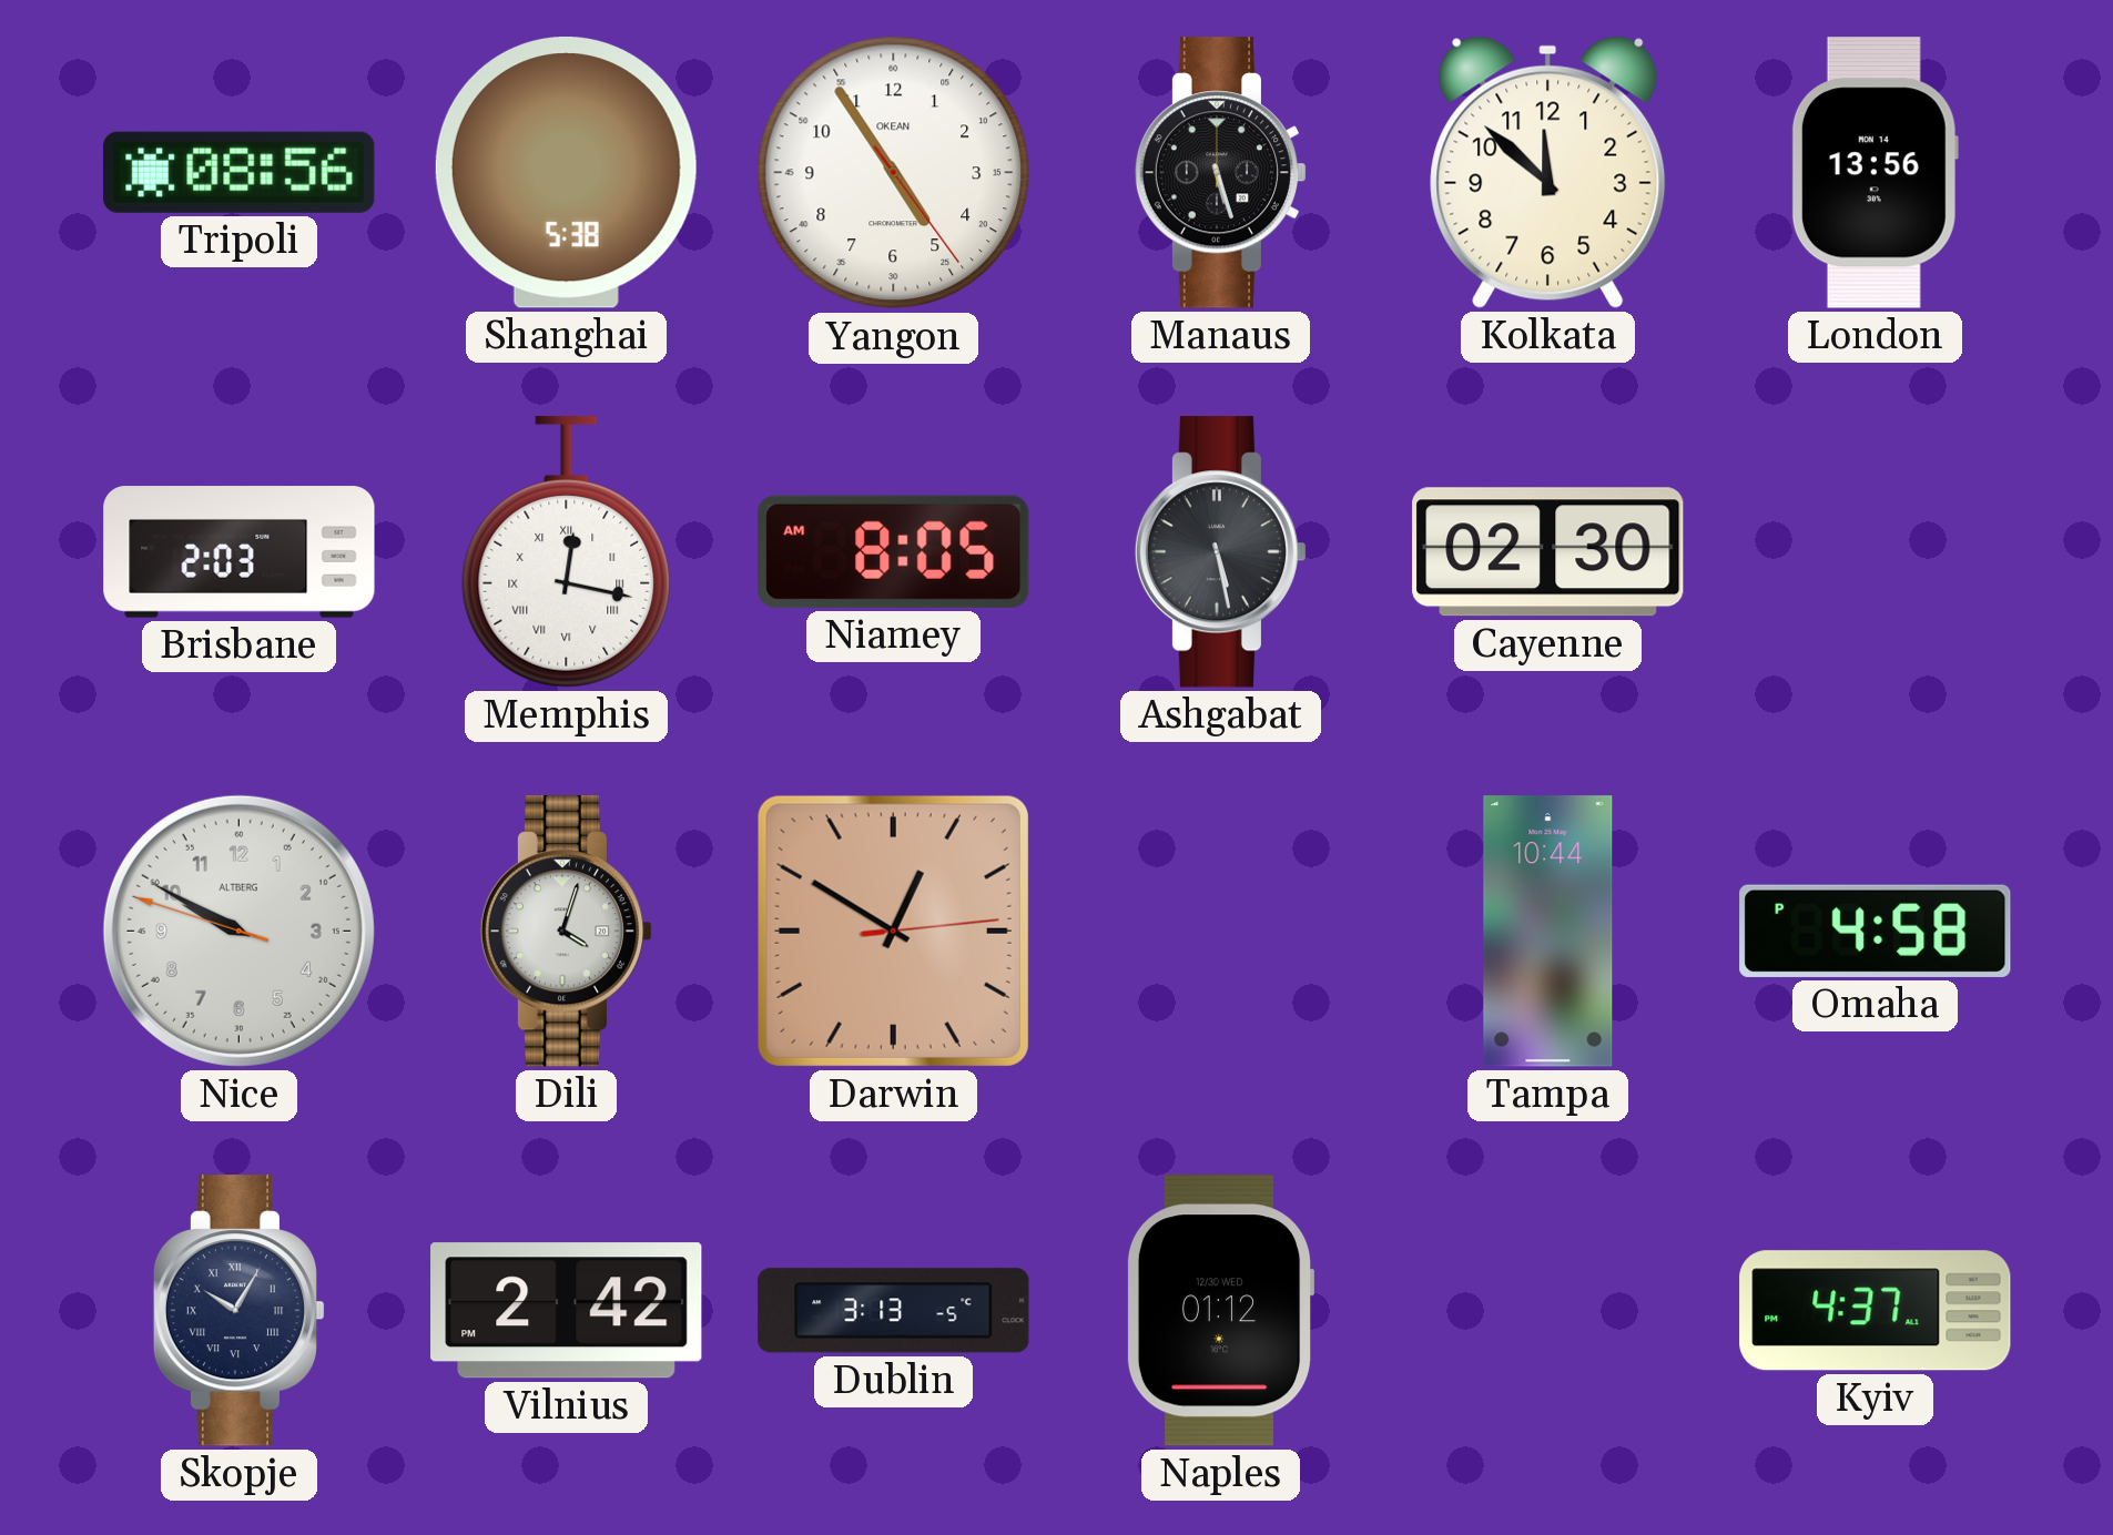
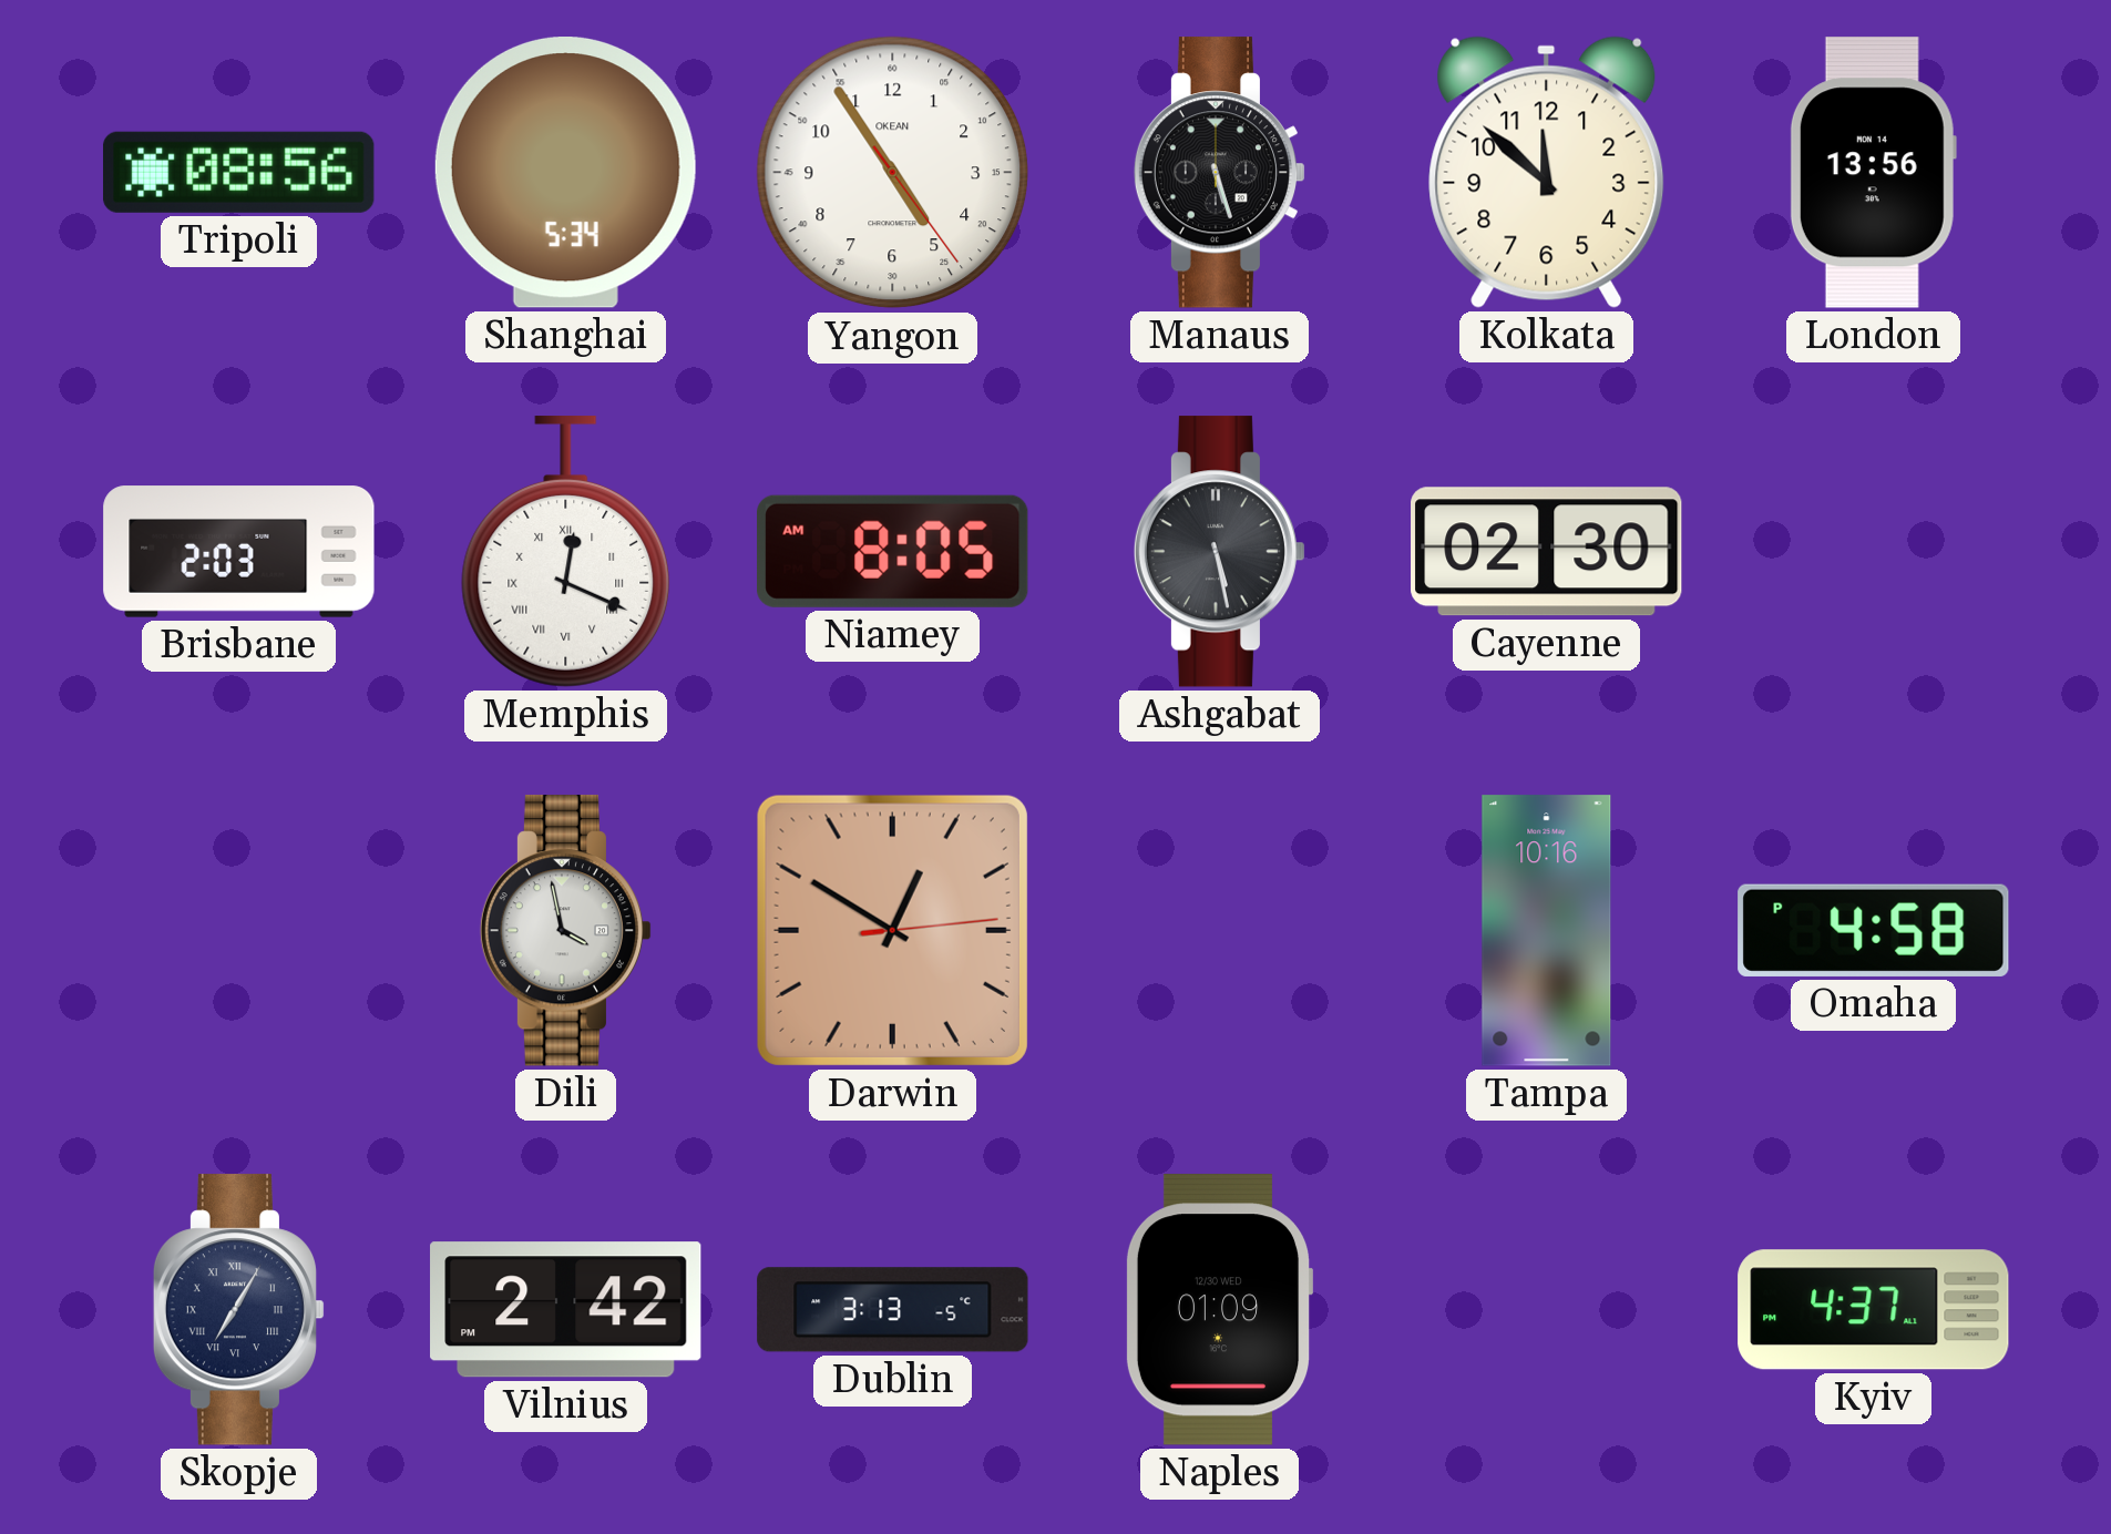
Shanghai: 5:38 -> 5:34
Memphis: 12:17 -> 12:19
Nice: 9:49 -> none
Dili: 4:03 -> 3:58
Tampa: 10:44 -> 10:16
Skopje: 10:05 -> 7:05
Naples: 01:12 -> 01:09
